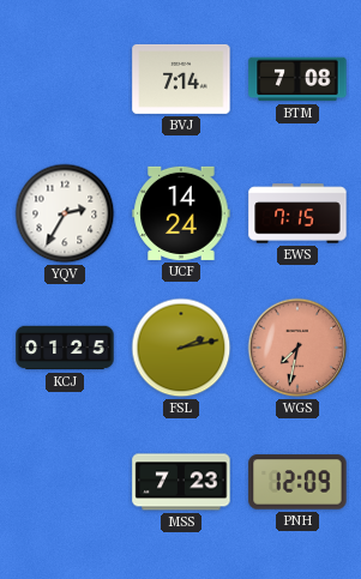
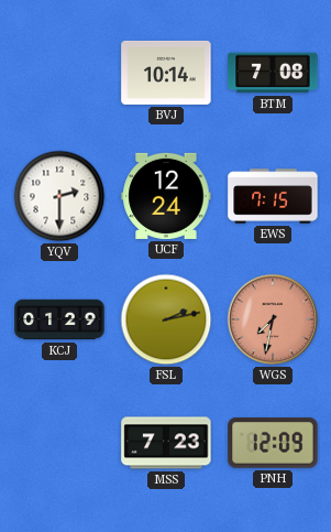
BVJ: 7:14 -> 10:14
YQV: 2:35 -> 2:30
UCF: 14:24 -> 12:24
KCJ: 01:25 -> 01:29
